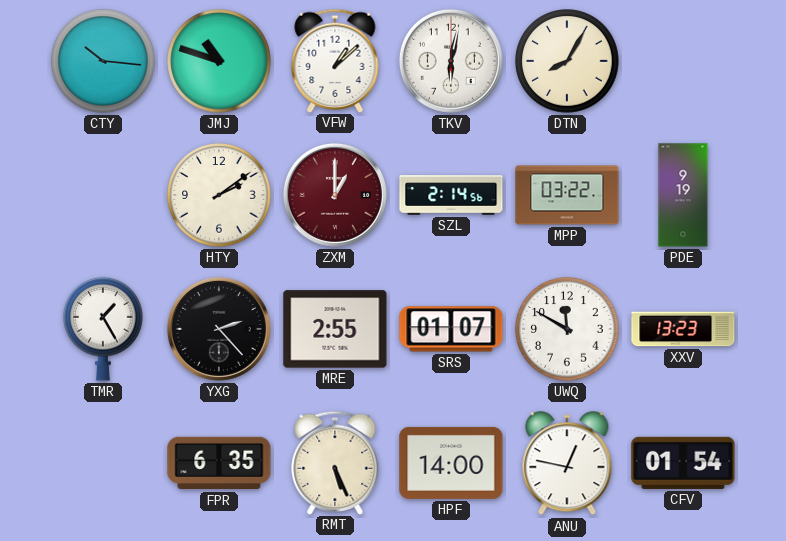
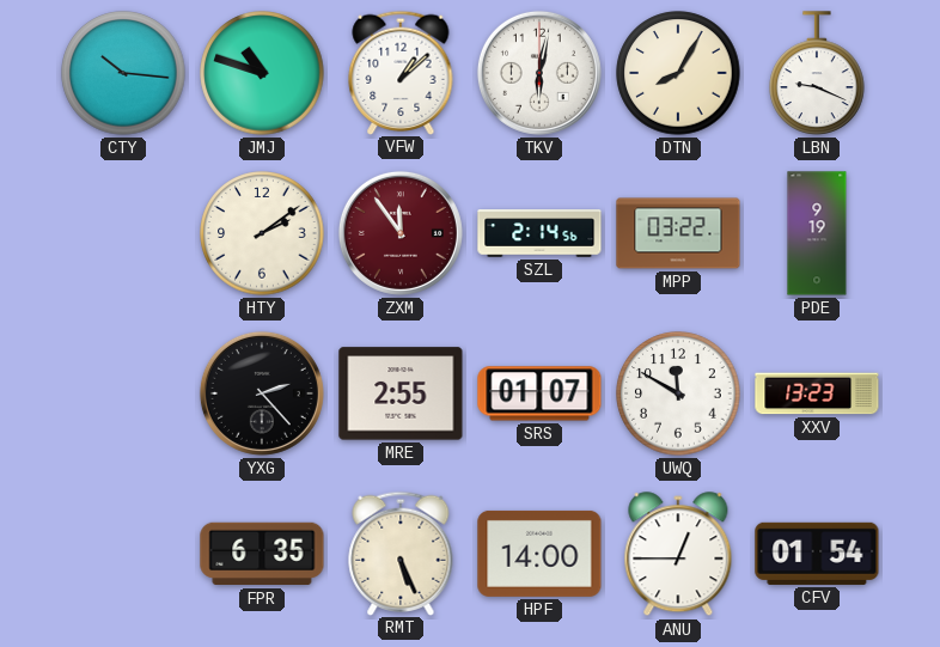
LBN: none -> 9:19
ZXM: 1:00 -> 11:54
TMR: 1:25 -> none
ANU: 12:47 -> 12:45
